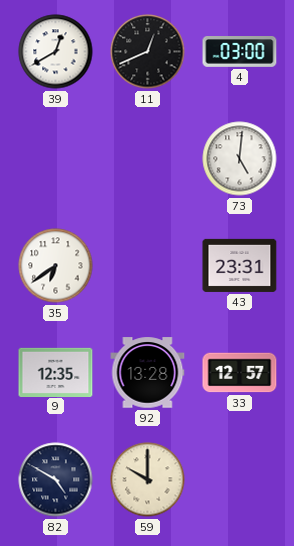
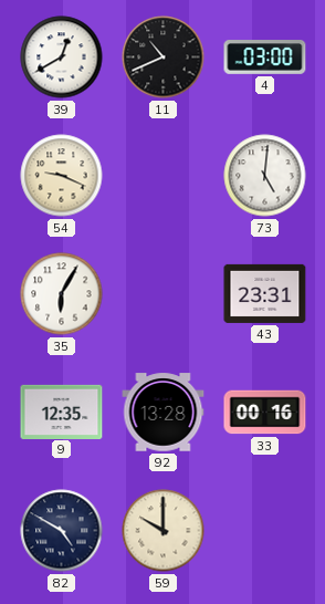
11: 12:41 -> 10:41
54: none -> 9:19
35: 6:39 -> 6:05
33: 12:57 -> 00:16
